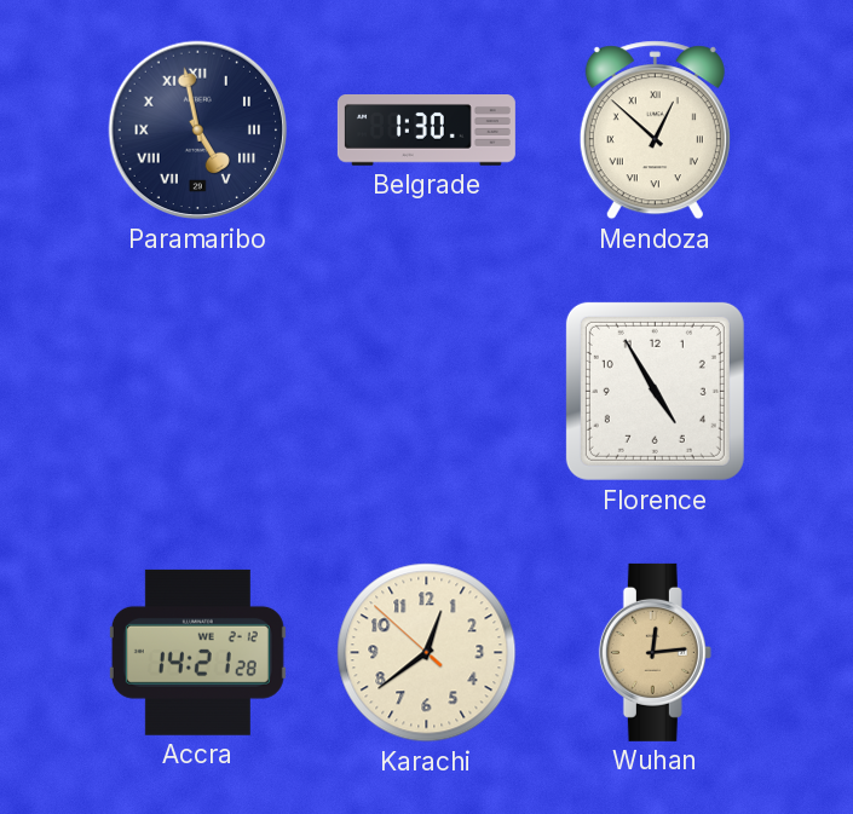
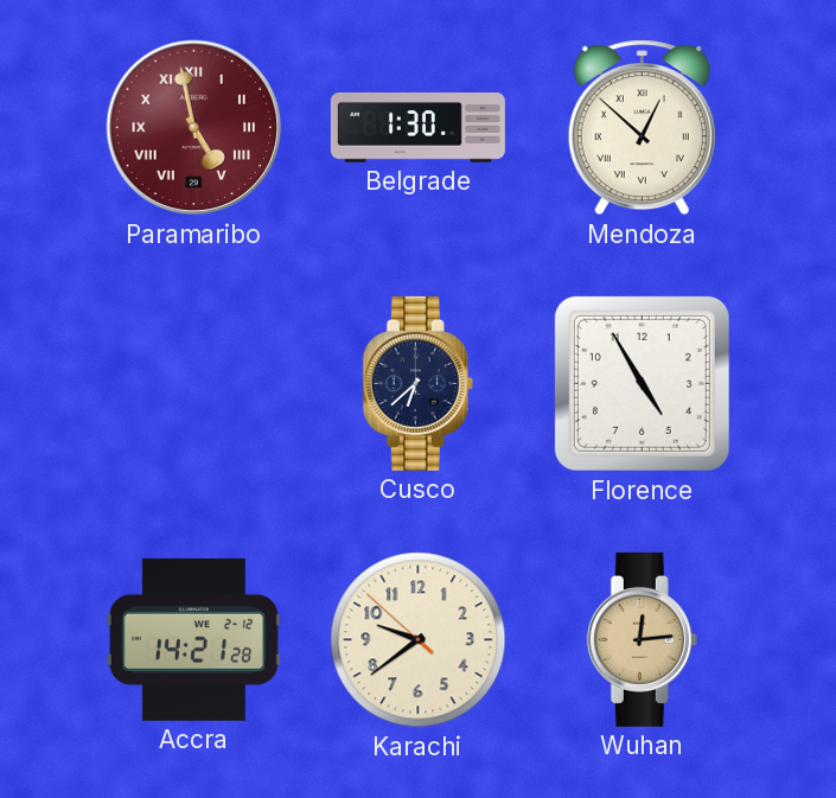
Paramaribo dial: navy -> burgundy
Cusco: none -> 6:38
Karachi: 12:38 -> 9:38
